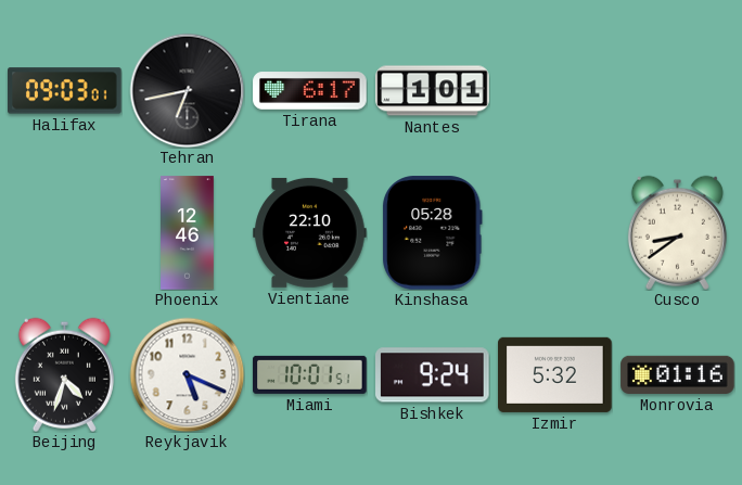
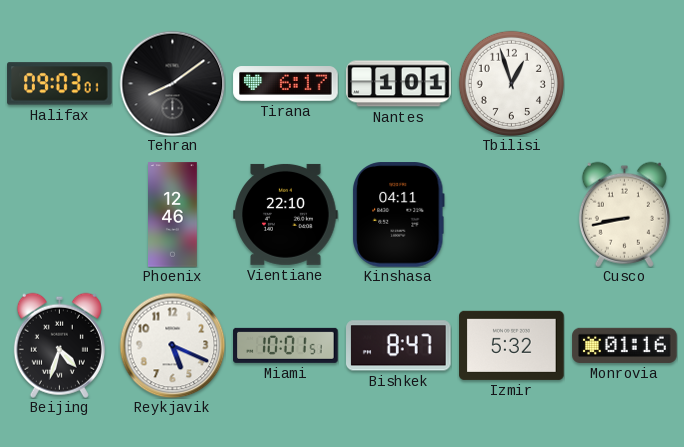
Tehran: 6:43 -> 8:09
Tbilisi: none -> 12:57
Kinshasa: 05:28 -> 04:11
Cusco: 8:39 -> 8:43
Bishkek: 9:24 -> 8:47
